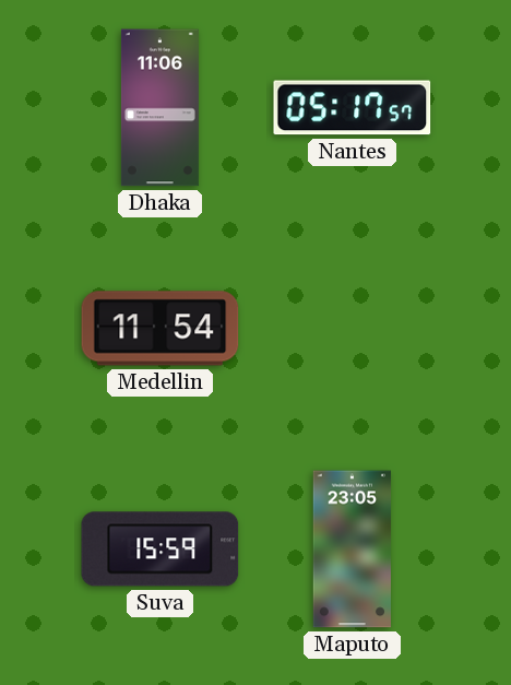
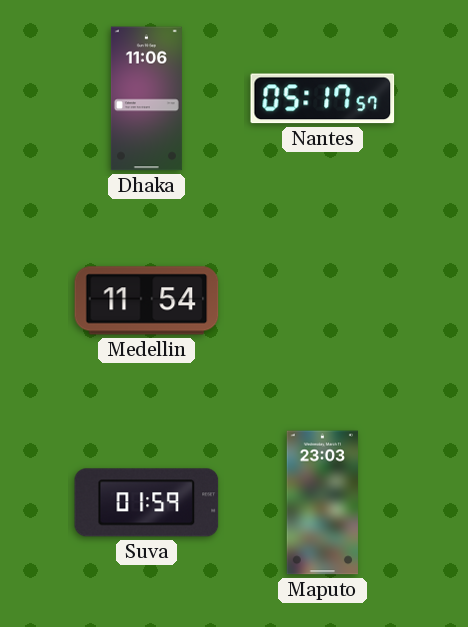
Suva: 15:59 -> 01:59
Maputo: 23:05 -> 23:03
